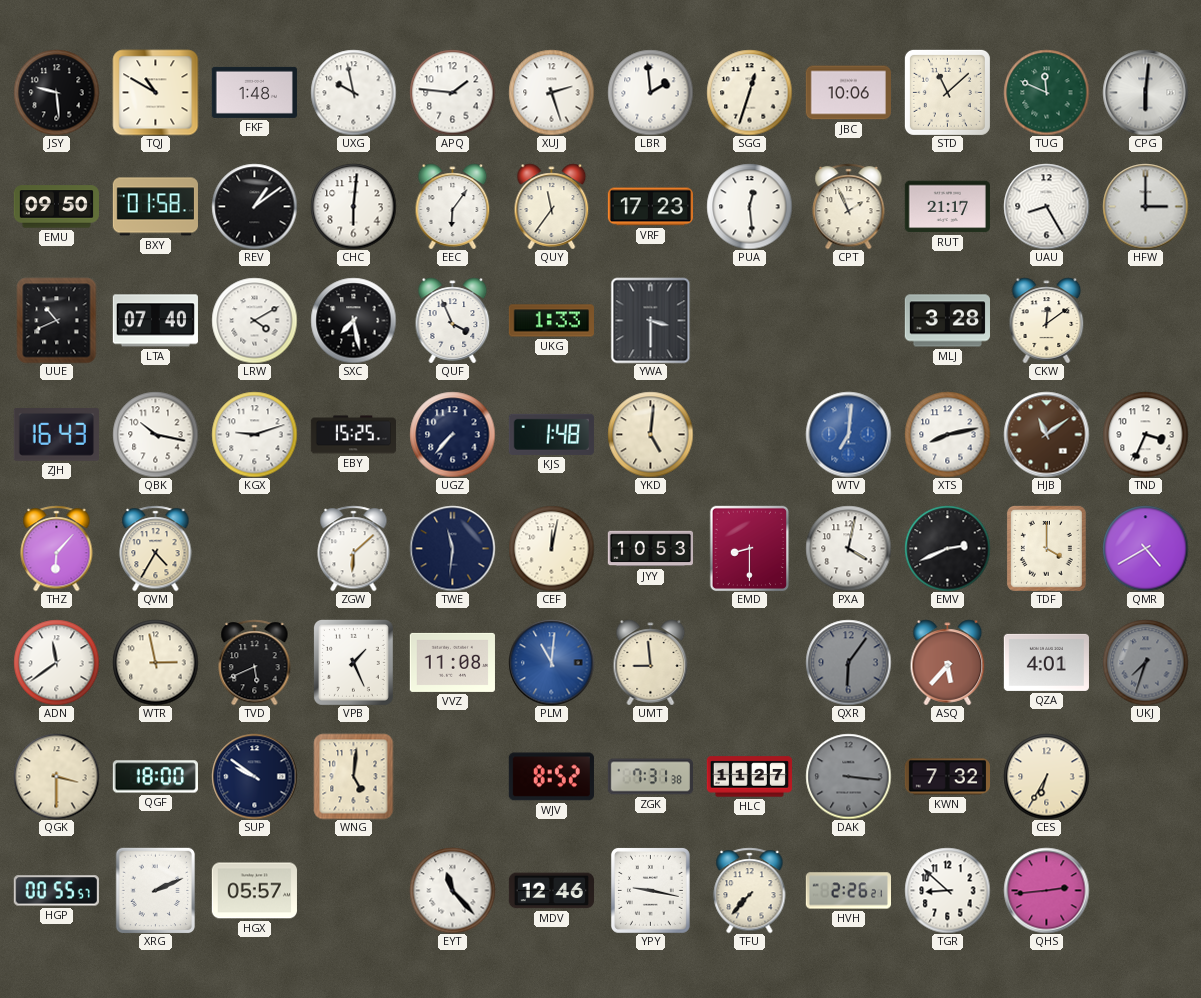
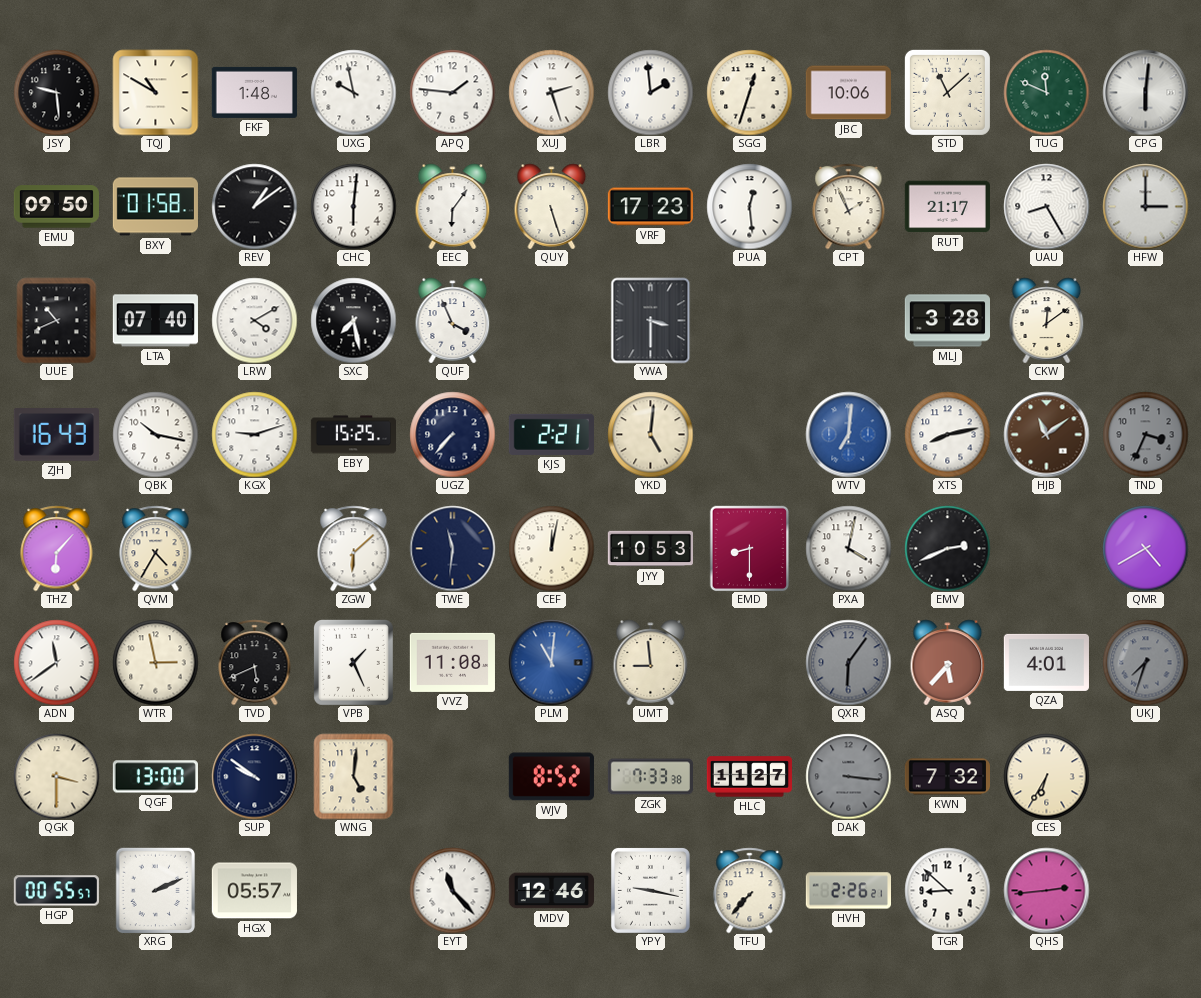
QUY: 11:36 -> 5:27
UKG: 1:33 -> none
KJS: 1:48 -> 2:21
TND dial: white -> grey
TDF: 4:00 -> none
QGF: 18:00 -> 13:00
ZGK: 7:31 -> 7:33
